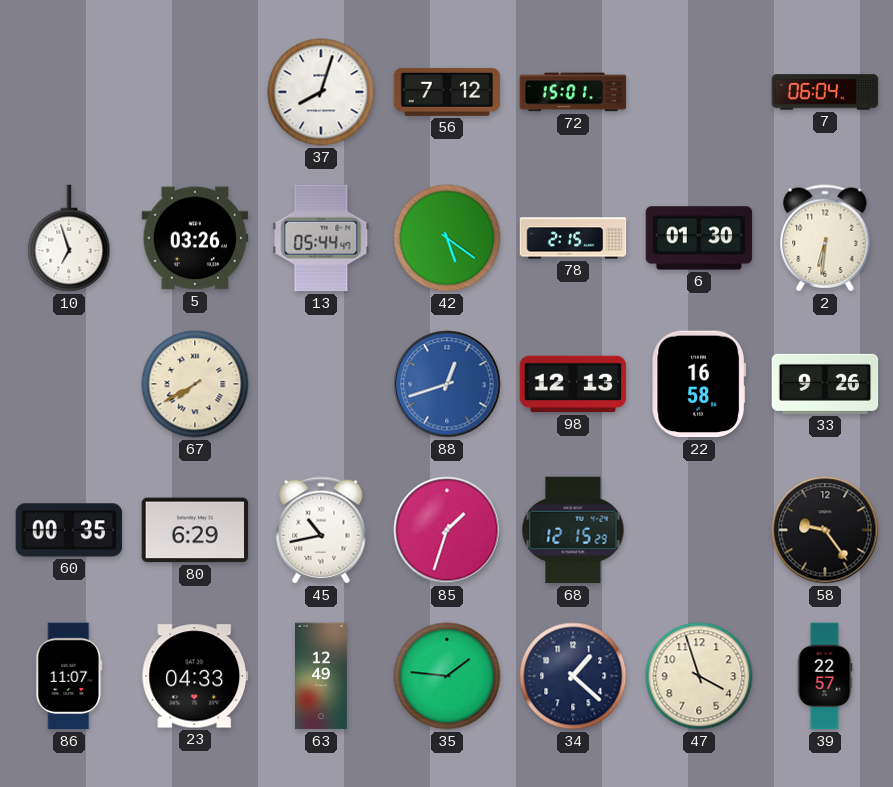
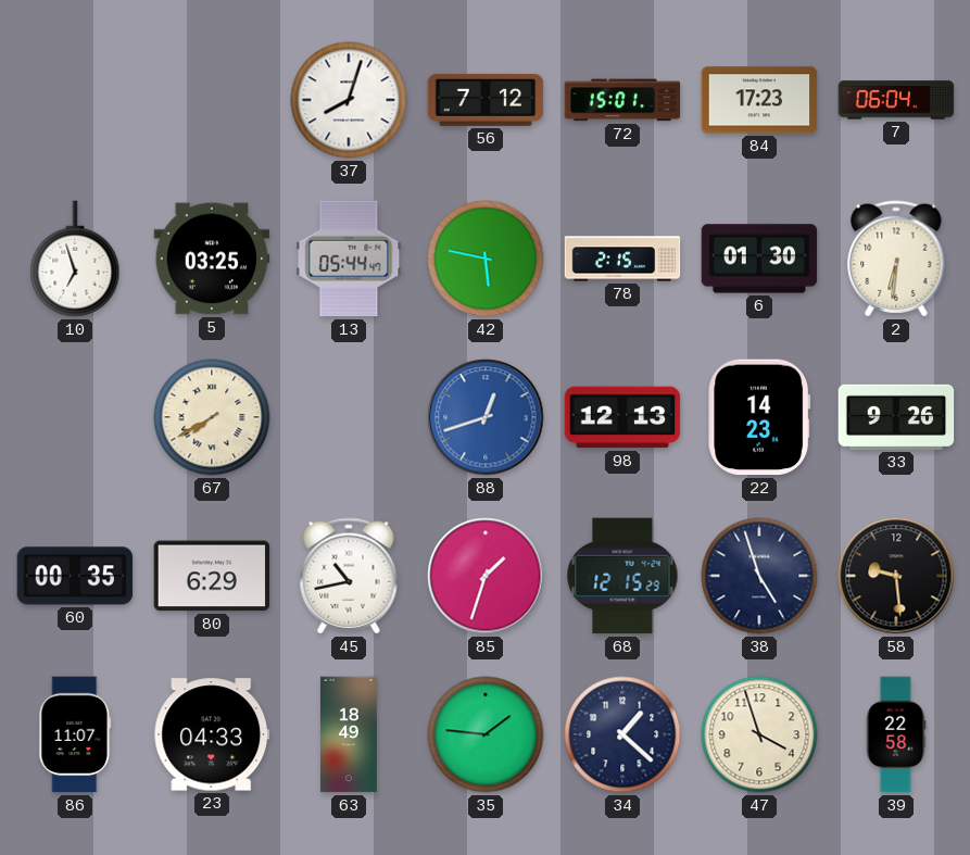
84: none -> 17:23
5: 03:26 -> 03:25
42: 5:21 -> 5:47
22: 16:58 -> 14:23
38: none -> 4:57
58: 9:24 -> 9:29
63: 12:49 -> 18:49
39: 22:57 -> 22:58
